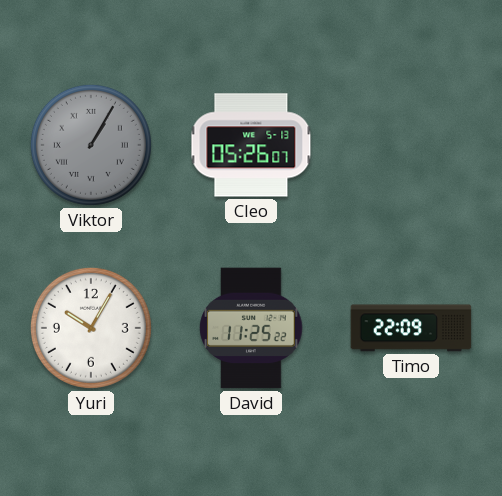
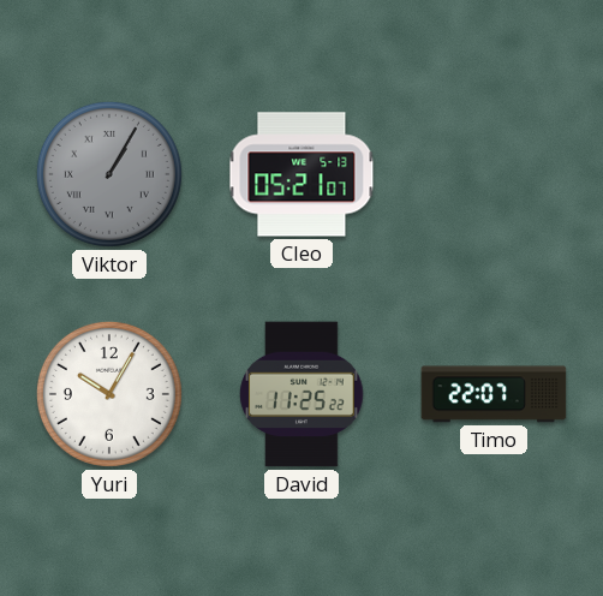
Cleo: 05:26 -> 05:21
Timo: 22:09 -> 22:07
